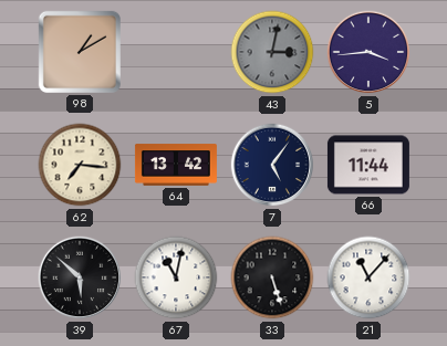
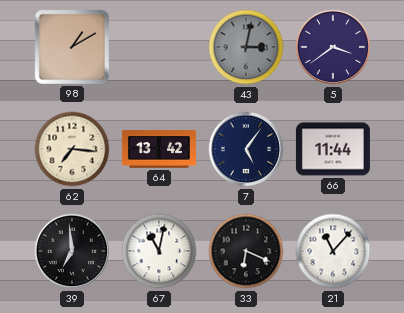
5: 3:44 -> 3:39
39: 5:52 -> 6:59
33: 5:27 -> 6:19
